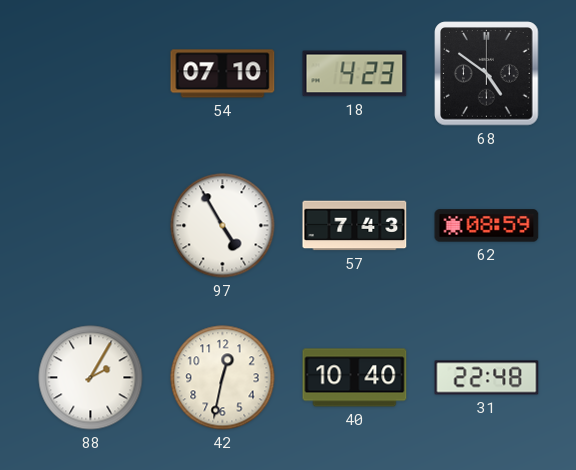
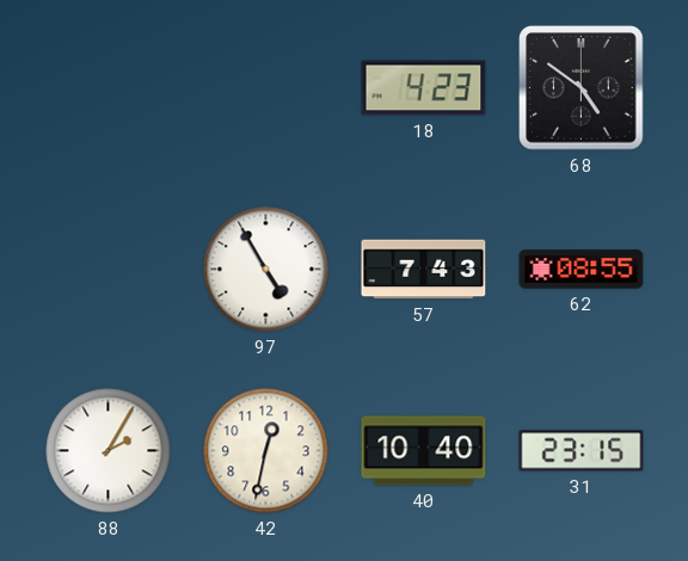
54: 07:10 -> none
62: 08:59 -> 08:55
31: 22:48 -> 23:15
